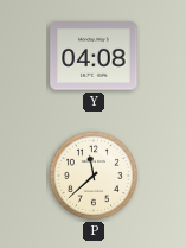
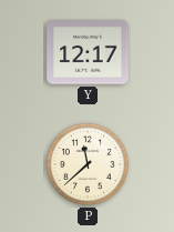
Y: 04:08 -> 12:17
